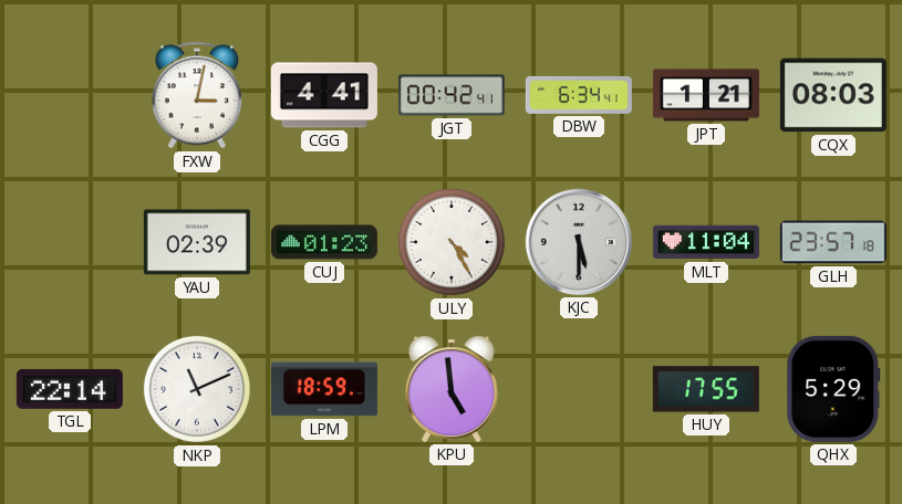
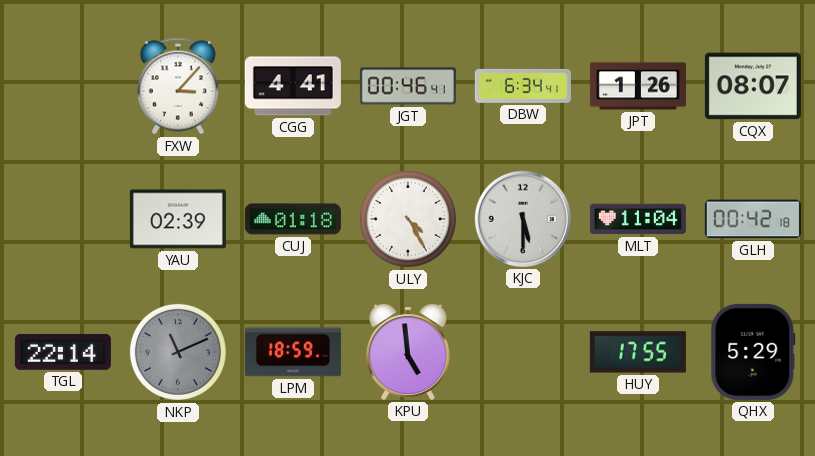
FXW: 3:02 -> 3:07
JGT: 00:42 -> 00:46
JPT: 1:21 -> 1:26
CQX: 08:03 -> 08:07
CUJ: 01:23 -> 01:18
GLH: 23:57 -> 00:42
NKP dial: white -> grey
